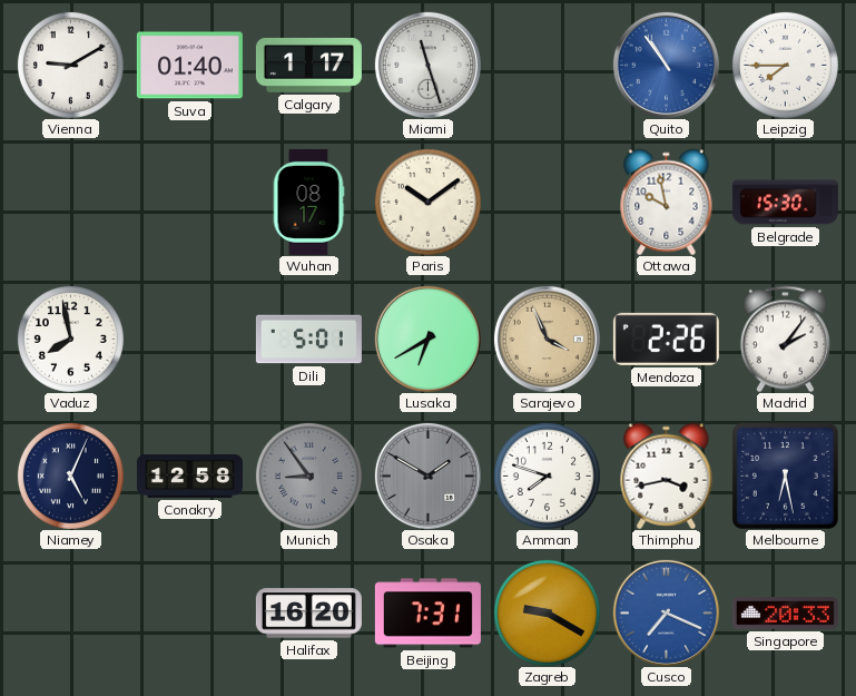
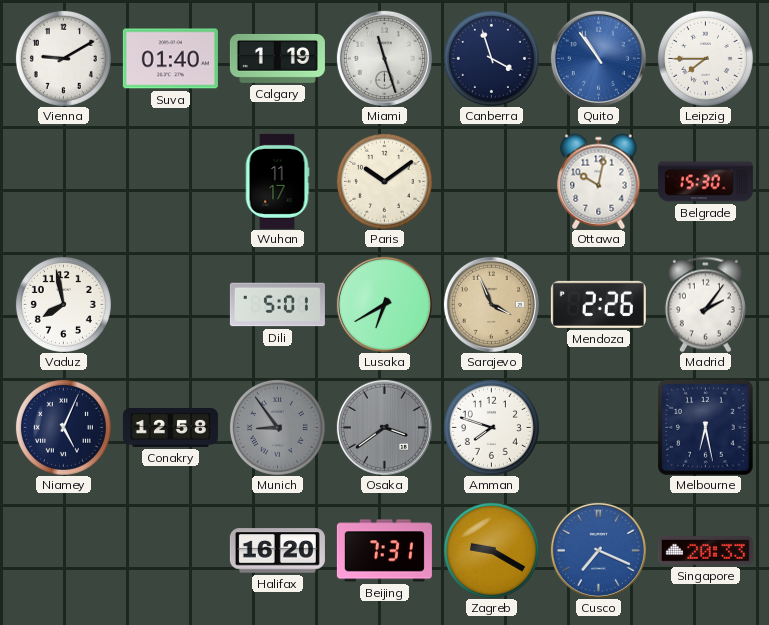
Calgary: 1:17 -> 1:19
Canberra: none -> 3:57
Wuhan: 08:17 -> 11:17
Ottawa: 9:58 -> 10:02
Osaka: 1:50 -> 3:39
Thimphu: 3:43 -> none
